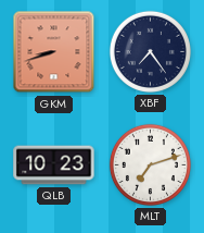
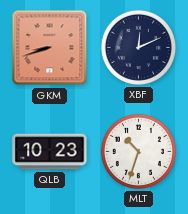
XBF: 7:24 -> 12:11
MLT: 7:12 -> 10:33
